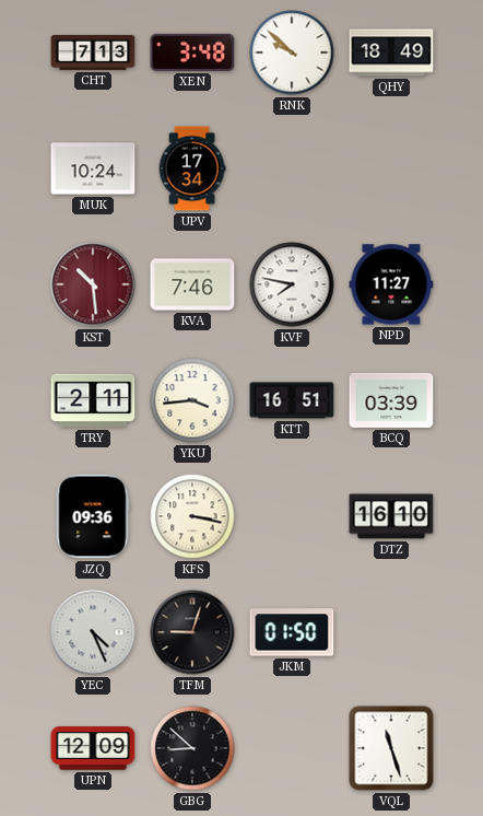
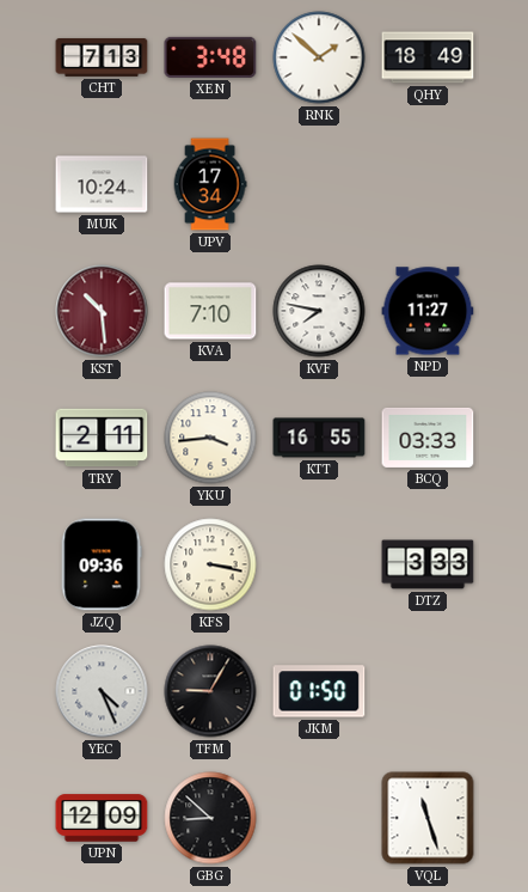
RNK: 9:52 -> 1:52
KVA: 7:46 -> 7:10
KTT: 16:51 -> 16:55
BCQ: 03:39 -> 03:33
DTZ: 16:10 -> 3:33
TFM: 9:03 -> 9:05
